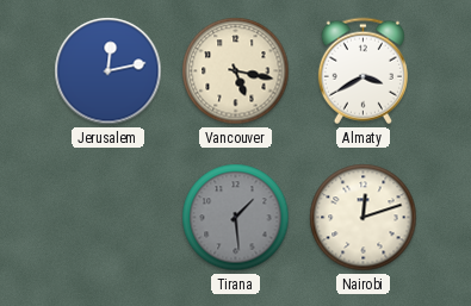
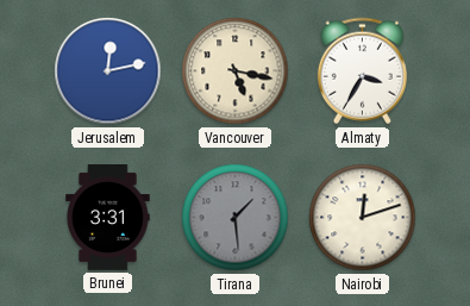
Almaty: 3:40 -> 3:35
Brunei: none -> 3:31
